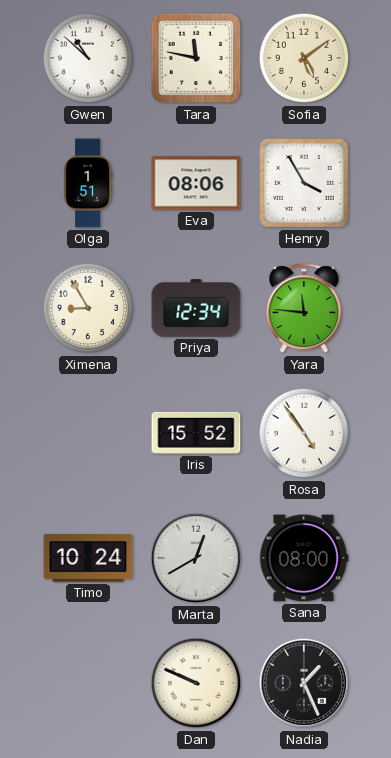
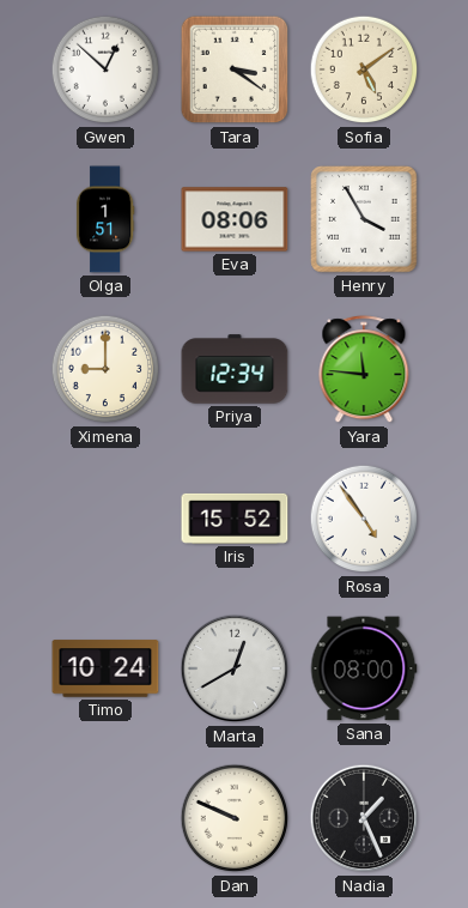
Gwen: 10:52 -> 12:52
Tara: 11:47 -> 3:21
Ximena: 8:55 -> 9:00
